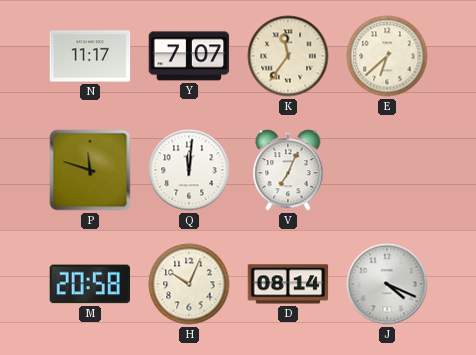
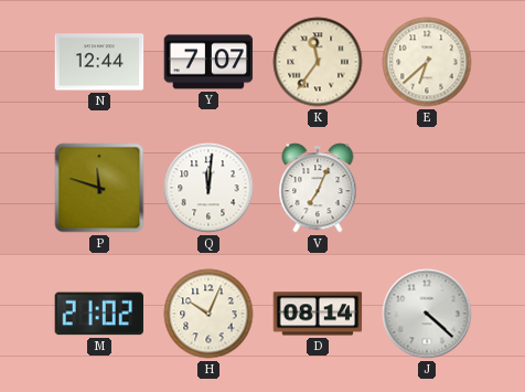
N: 11:17 -> 12:44
M: 20:58 -> 21:02
J: 4:19 -> 4:22
